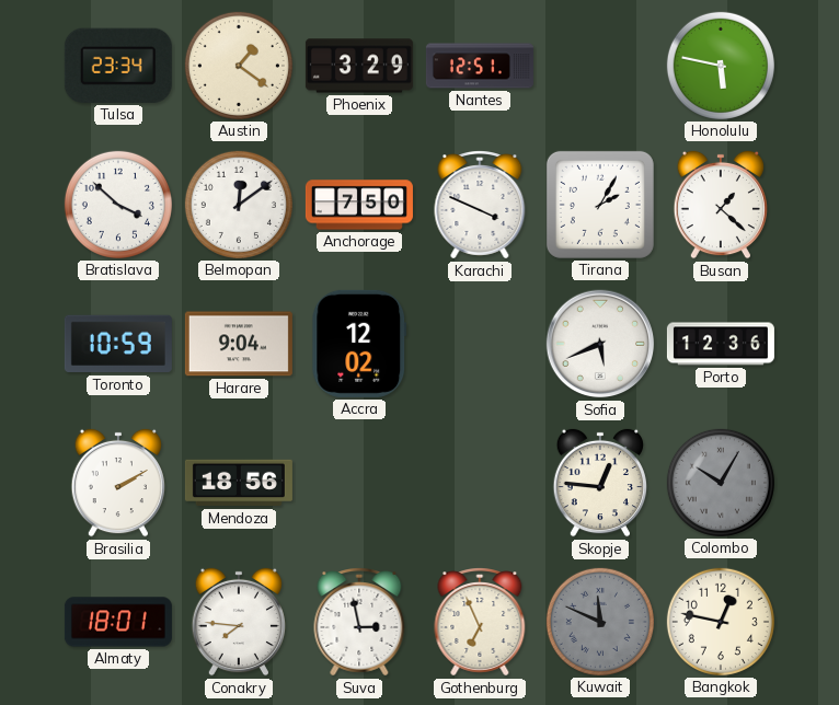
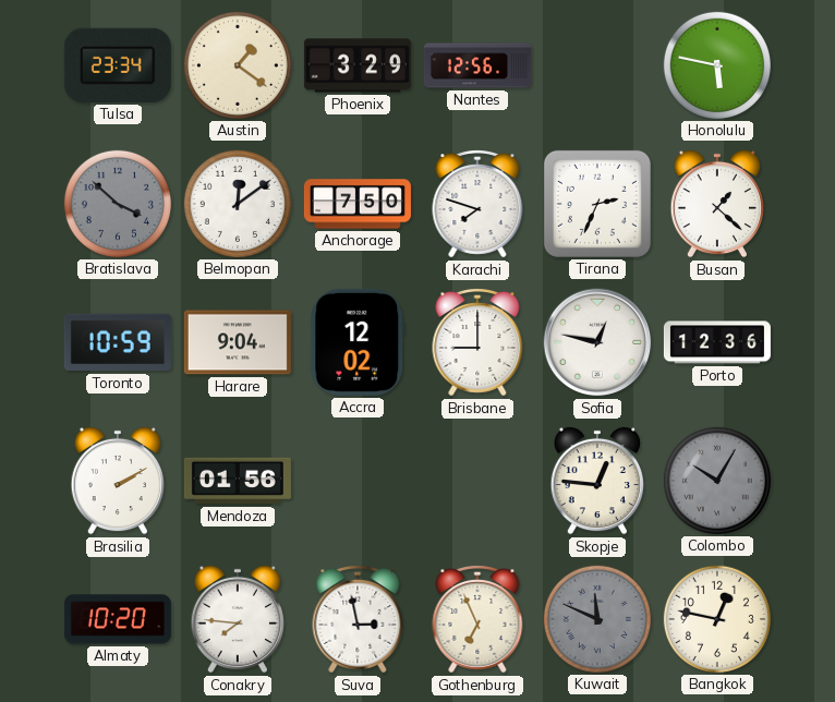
Nantes: 12:51 -> 12:56
Bratislava dial: white -> grey
Karachi: 3:49 -> 7:48
Tirana: 2:05 -> 2:34
Brisbane: none -> 9:00
Sofia: 5:41 -> 12:47
Mendoza: 18:56 -> 01:56
Almaty: 18:01 -> 10:20
